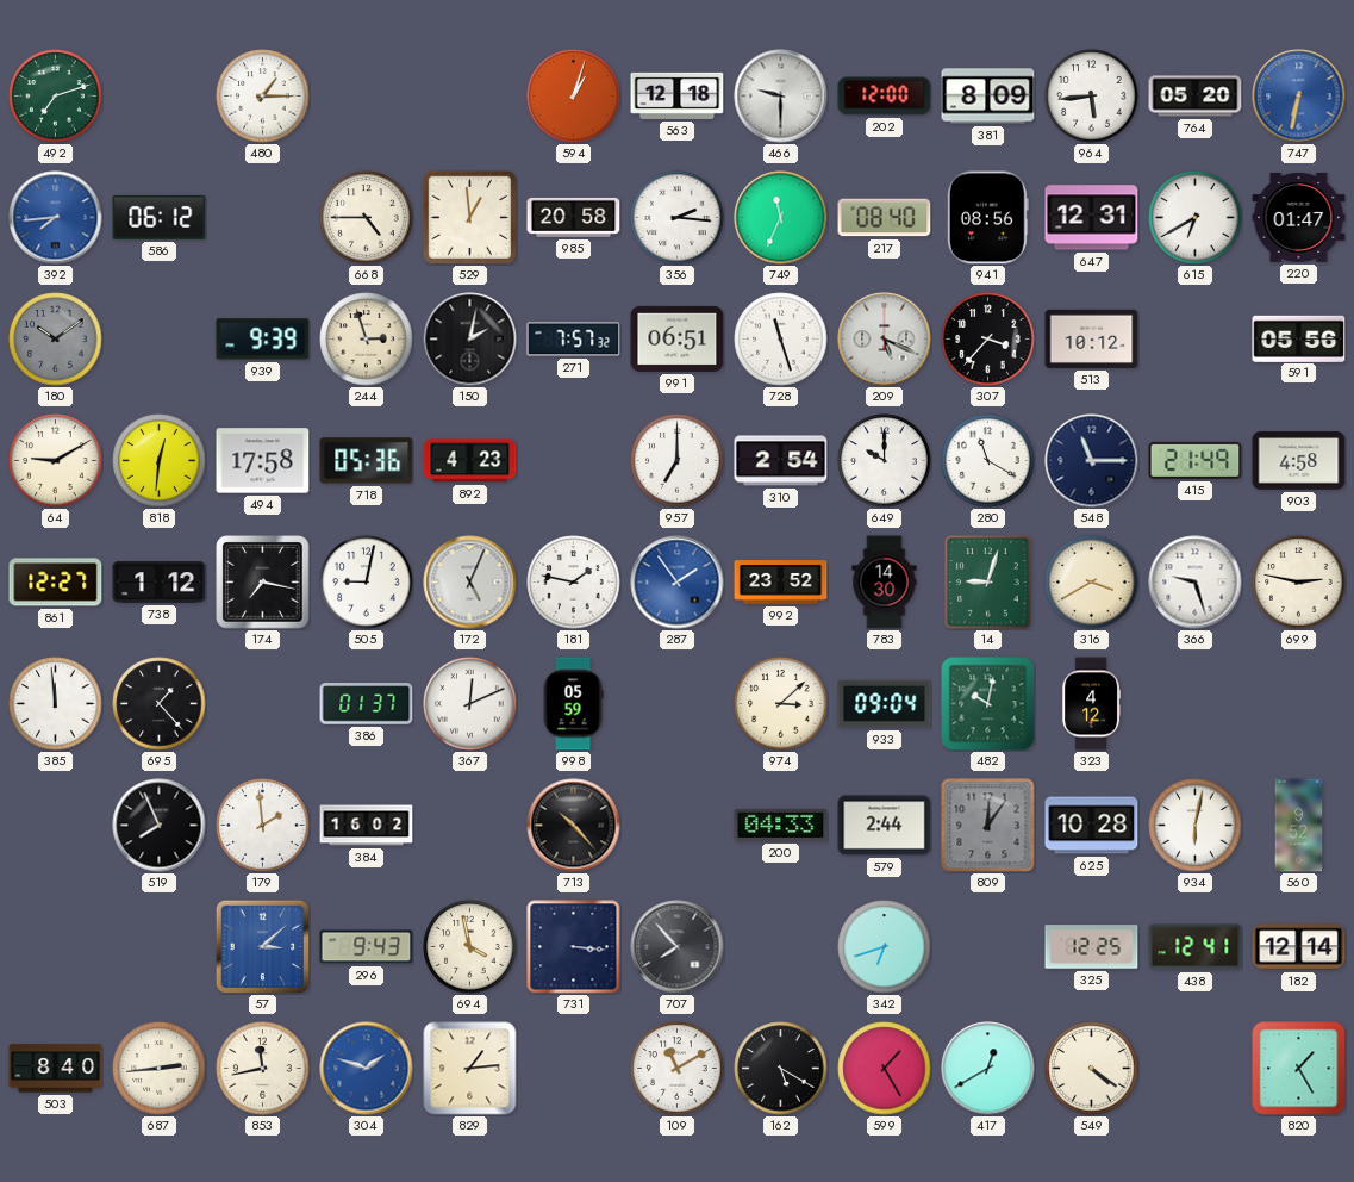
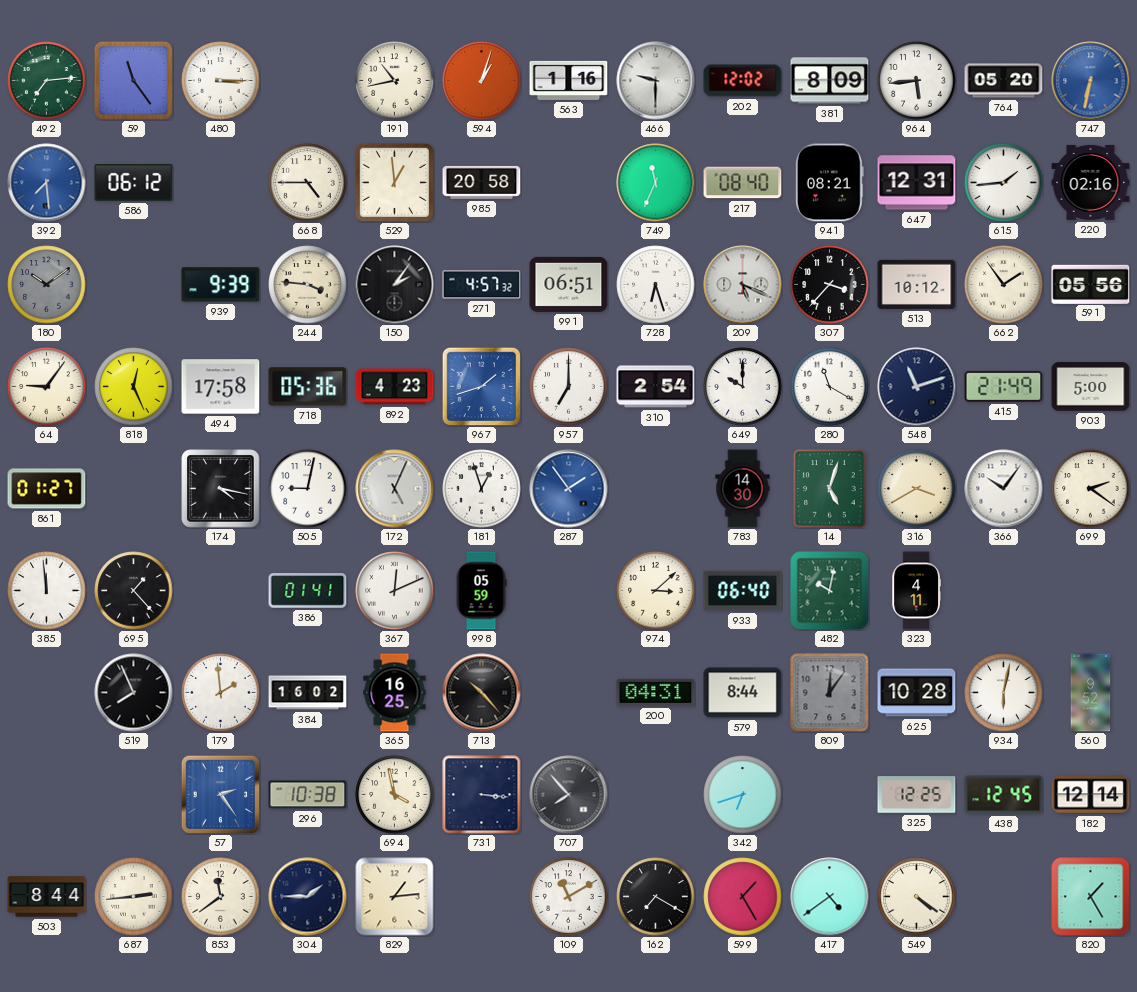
492: 7:12 -> 7:14
59: none -> 11:24
480: 1:15 -> 3:15
191: none -> 10:43
563: 12:18 -> 1:16
202: 12:00 -> 12:02
392: 7:44 -> 7:29
356: 2:16 -> none
941: 08:56 -> 08:21
615: 6:40 -> 1:44
220: 01:47 -> 02:16
244: 2:57 -> 3:46
150: 2:02 -> 2:06
271: 7:57 -> 4:57
728: 11:27 -> 6:27
662: none -> 1:54
64: 9:10 -> 9:06
818: 12:31 -> 12:26
967: none -> 1:42
548: 11:15 -> 11:12
903: 4:58 -> 5:00
861: 12:27 -> 01:27
738: 1:12 -> none
174: 7:17 -> 4:17
181: 1:47 -> 12:57
992: 23:52 -> none
14: 9:03 -> 5:03
366: 9:27 -> 10:06
699: 2:47 -> 2:21
386: 01:37 -> 01:41
933: 09:04 -> 06:40
323: 4:12 -> 4:11
365: none -> 16:25
200: 04:33 -> 04:31
579: 2:44 -> 8:44
57: 3:08 -> 2:24
296: 9:43 -> 10:38
438: 12:41 -> 12:45
503: 8:40 -> 8:44
853: 11:43 -> 11:39
304: 1:48 -> 1:45
304 dial: blue -> navy
162: 5:20 -> 7:20
417: 12:40 -> 4:39
